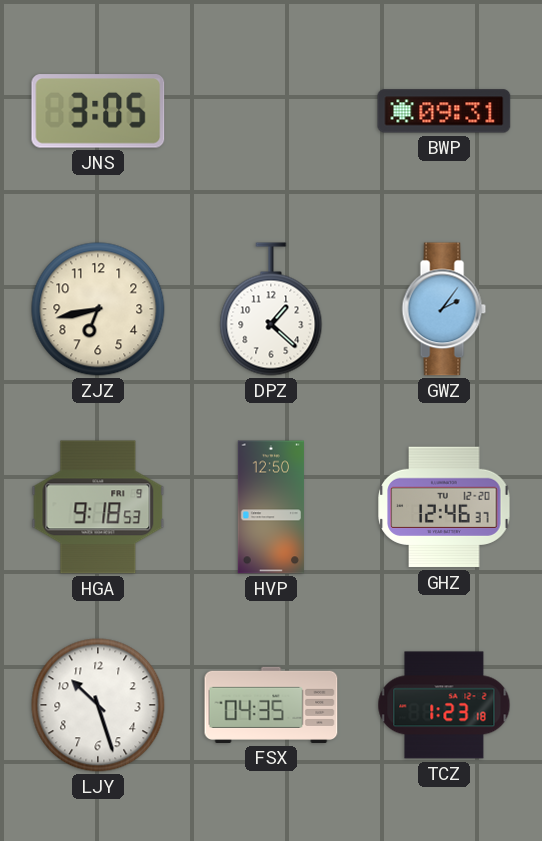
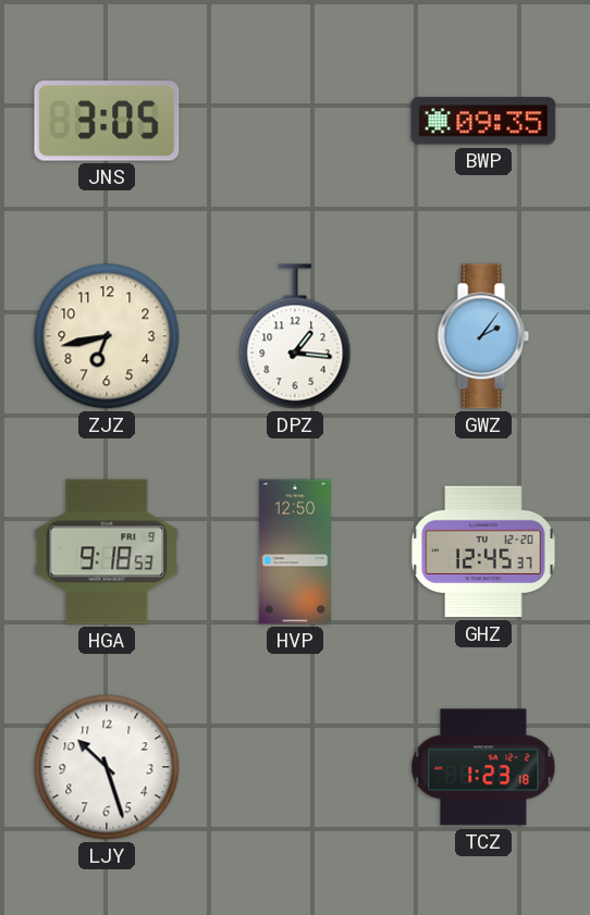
BWP: 09:31 -> 09:35
DPZ: 1:22 -> 1:16
GHZ: 12:46 -> 12:45
FSX: 04:35 -> none
